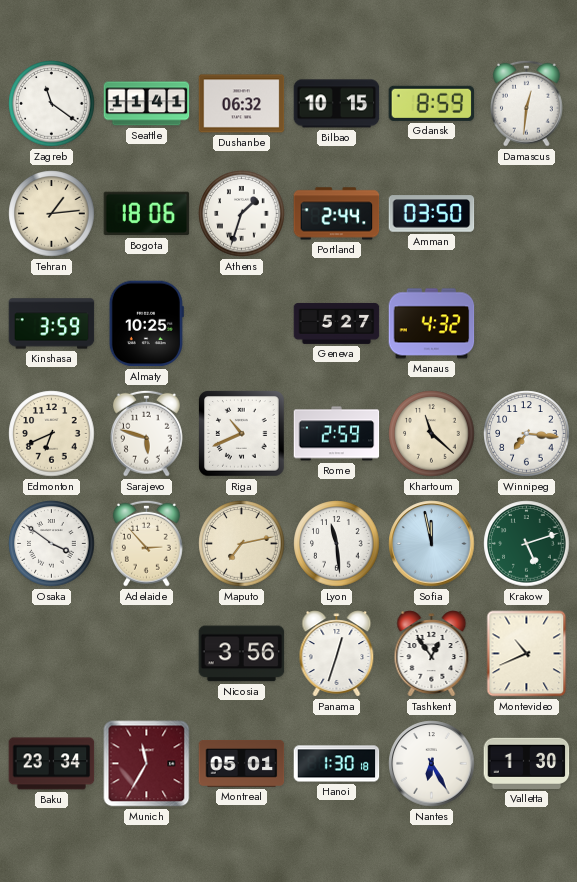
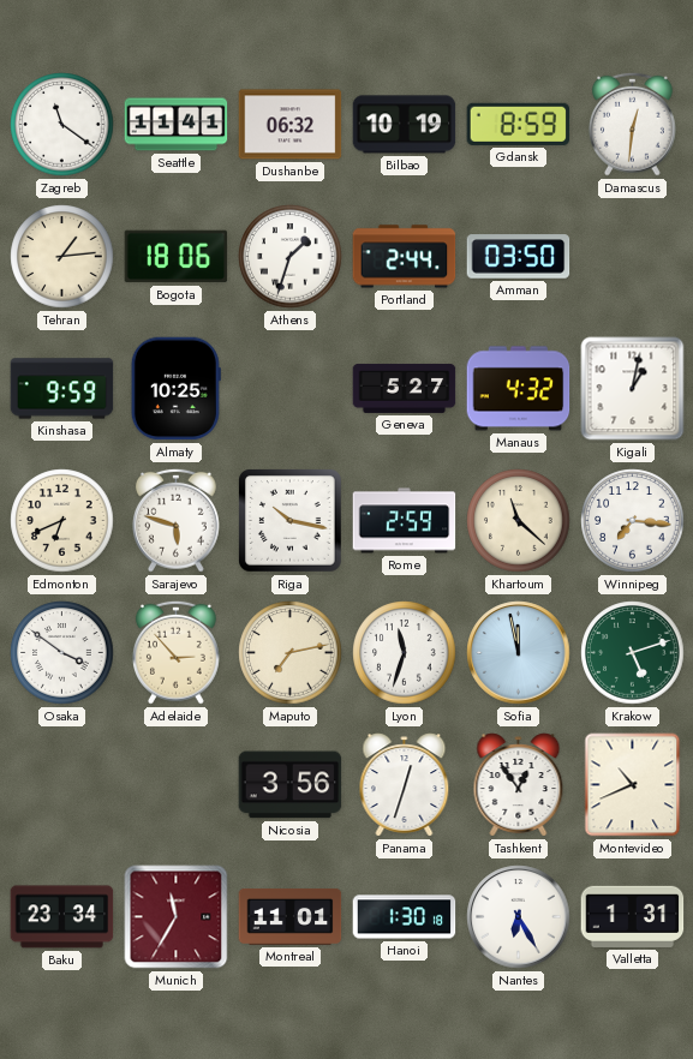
Bilbao: 10:15 -> 10:19
Kinshasa: 3:59 -> 9:59
Kigali: none -> 1:02
Riga: 10:41 -> 10:17
Lyon: 11:29 -> 11:33
Montreal: 05:01 -> 11:01
Valletta: 1:30 -> 1:31
